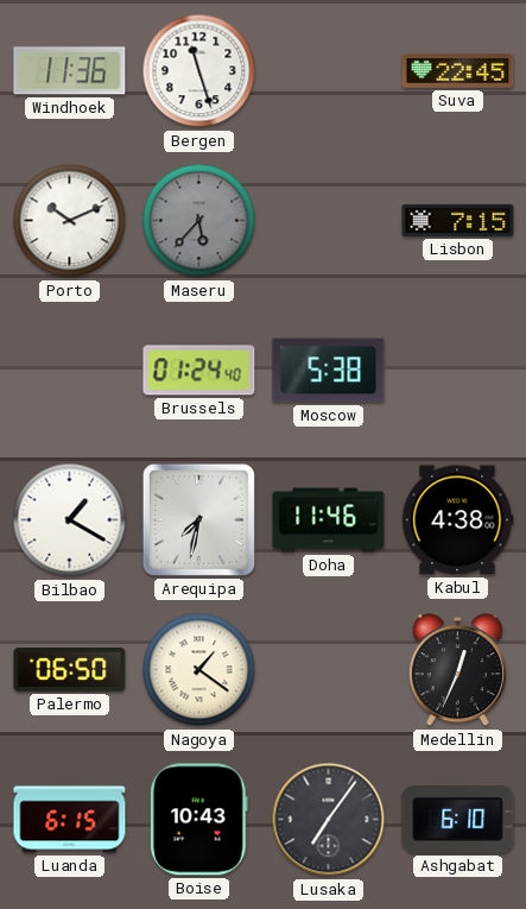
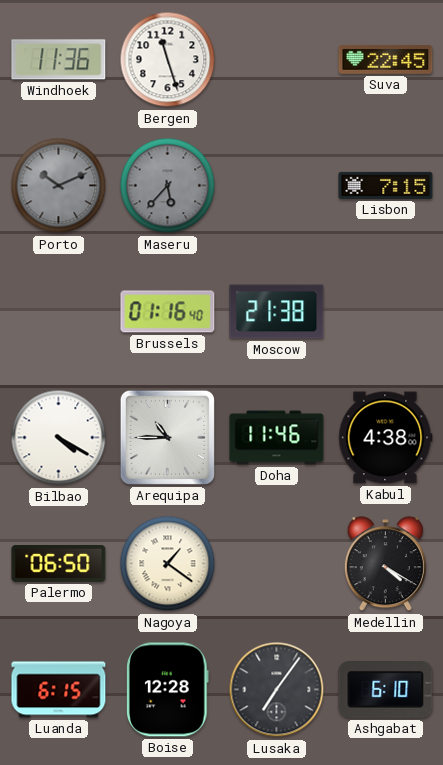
Porto dial: white -> grey
Brussels: 01:24 -> 01:16
Moscow: 5:38 -> 21:38
Bilbao: 1:20 -> 4:20
Arequipa: 7:32 -> 10:45
Medellin: 12:34 -> 4:20
Boise: 10:43 -> 12:28
